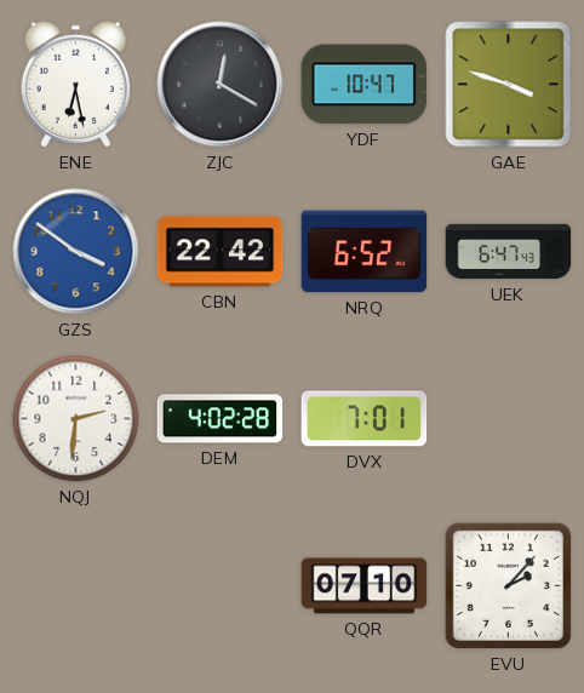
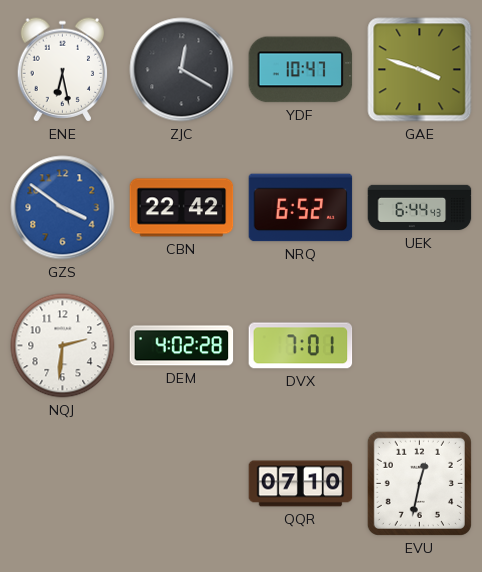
UEK: 6:47 -> 6:44
EVU: 2:07 -> 12:32
